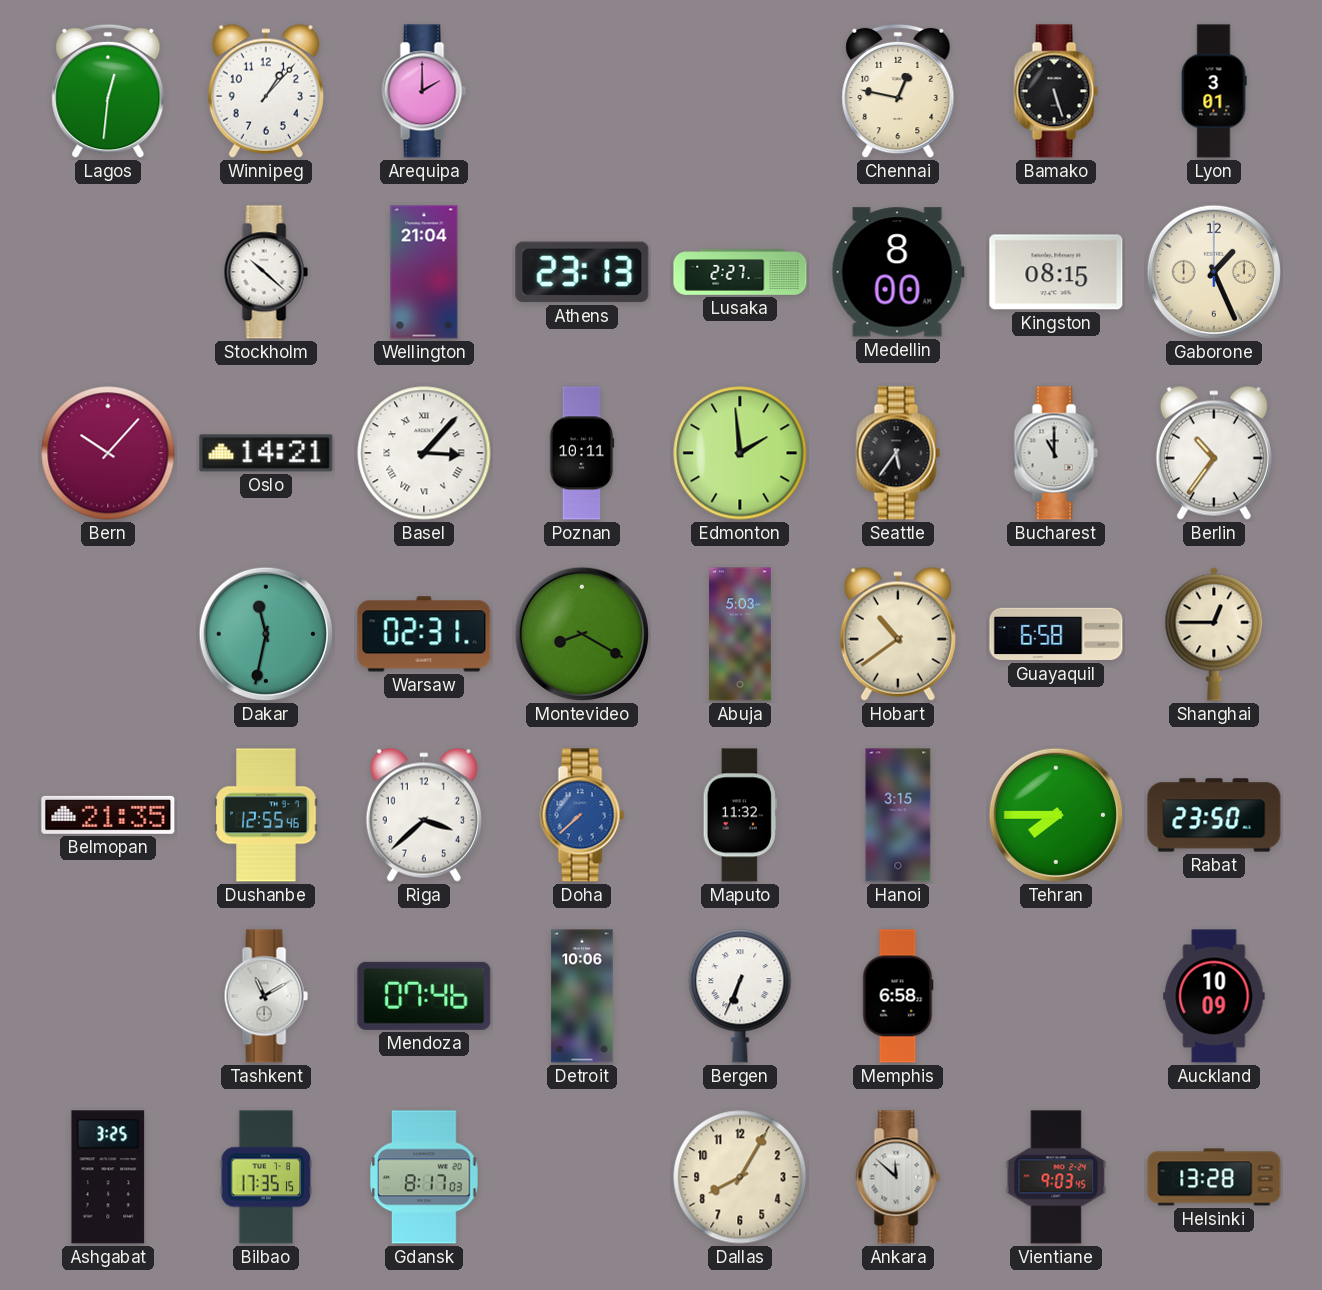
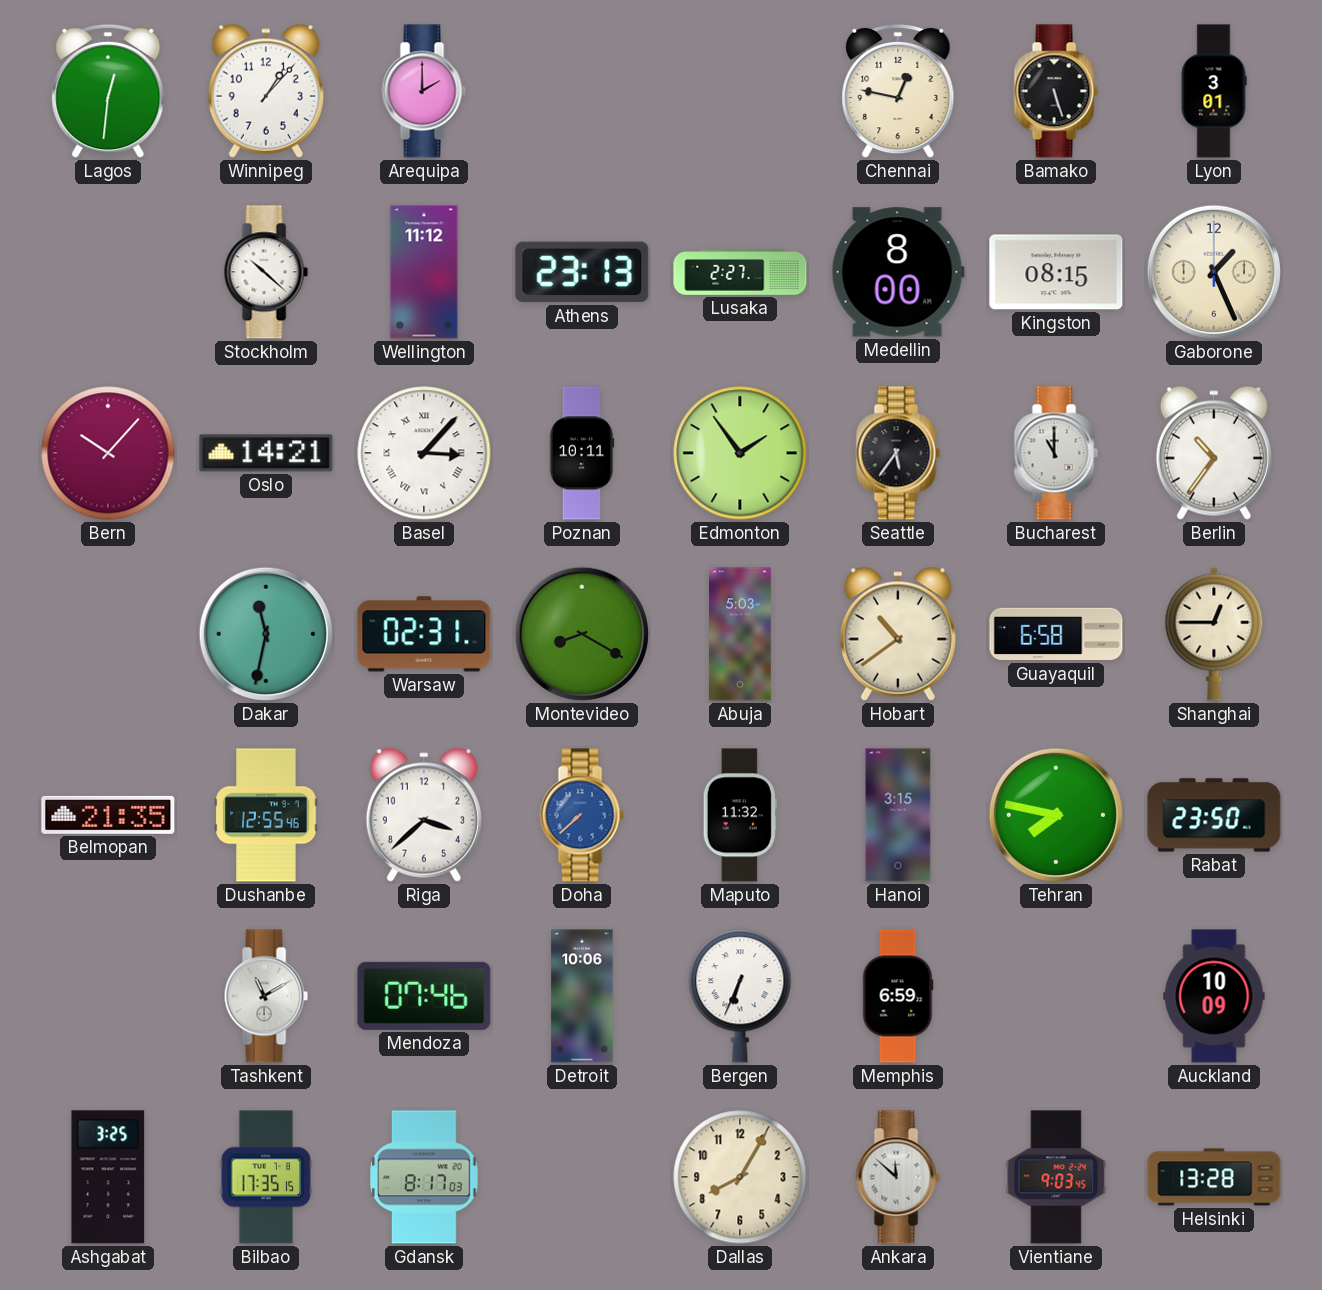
Wellington: 21:04 -> 11:12
Edmonton: 1:59 -> 1:54
Tehran: 7:45 -> 7:47
Memphis: 6:58 -> 6:59
